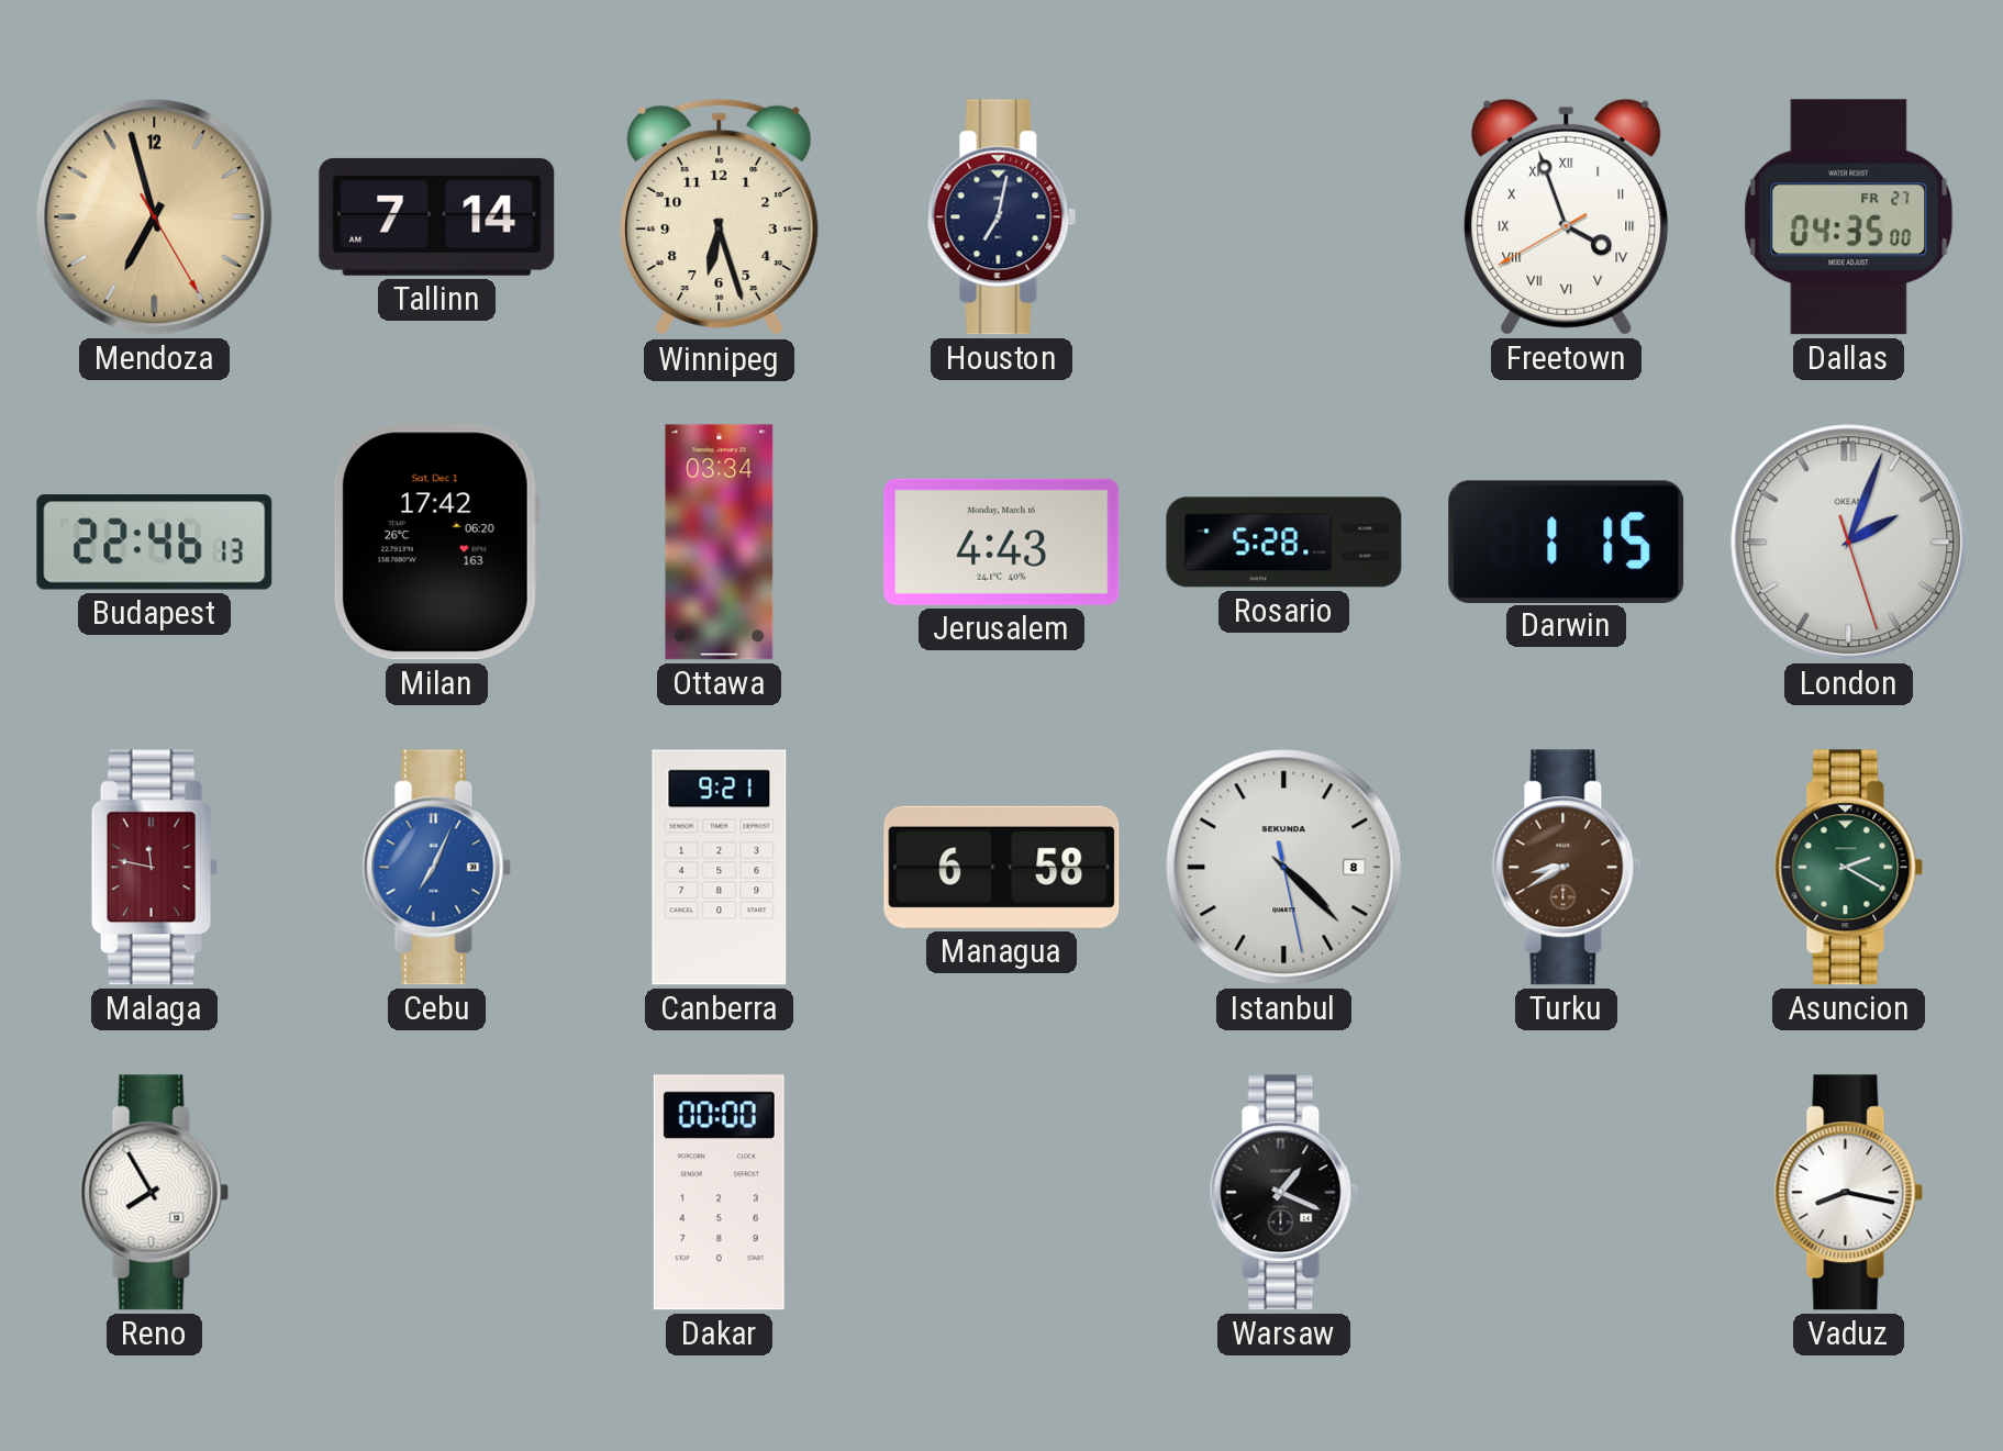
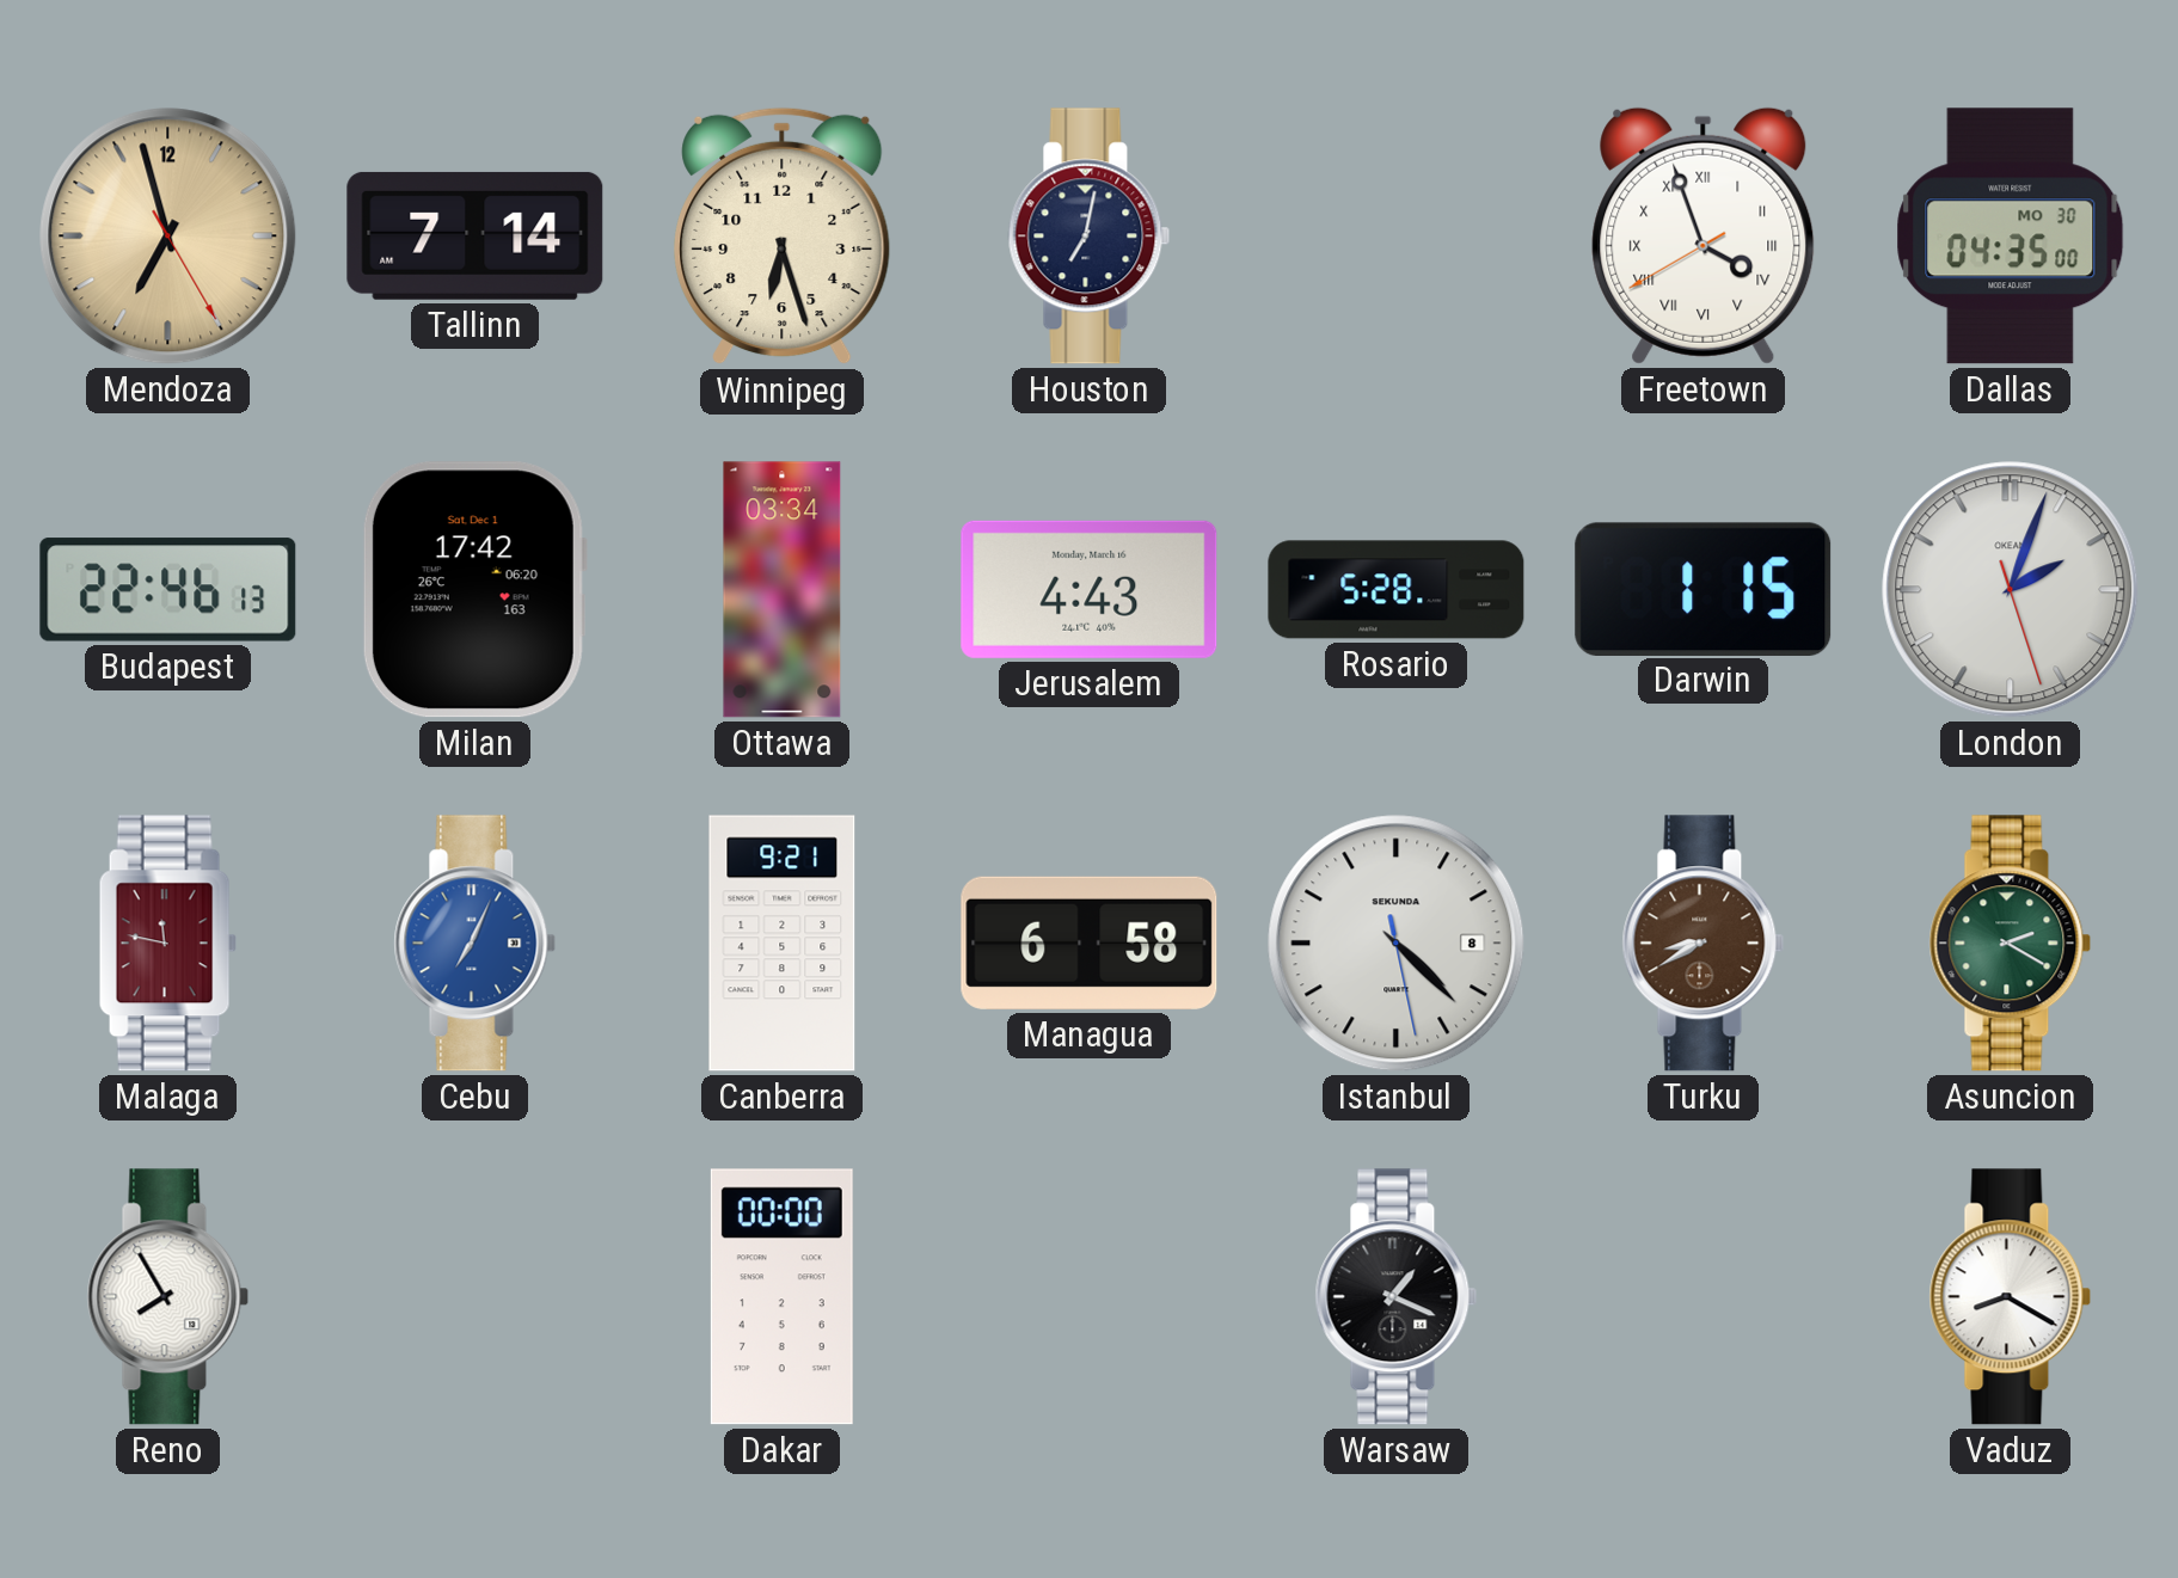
Dallas date: FR 27 -> MO 30
Vaduz: 8:17 -> 8:20
